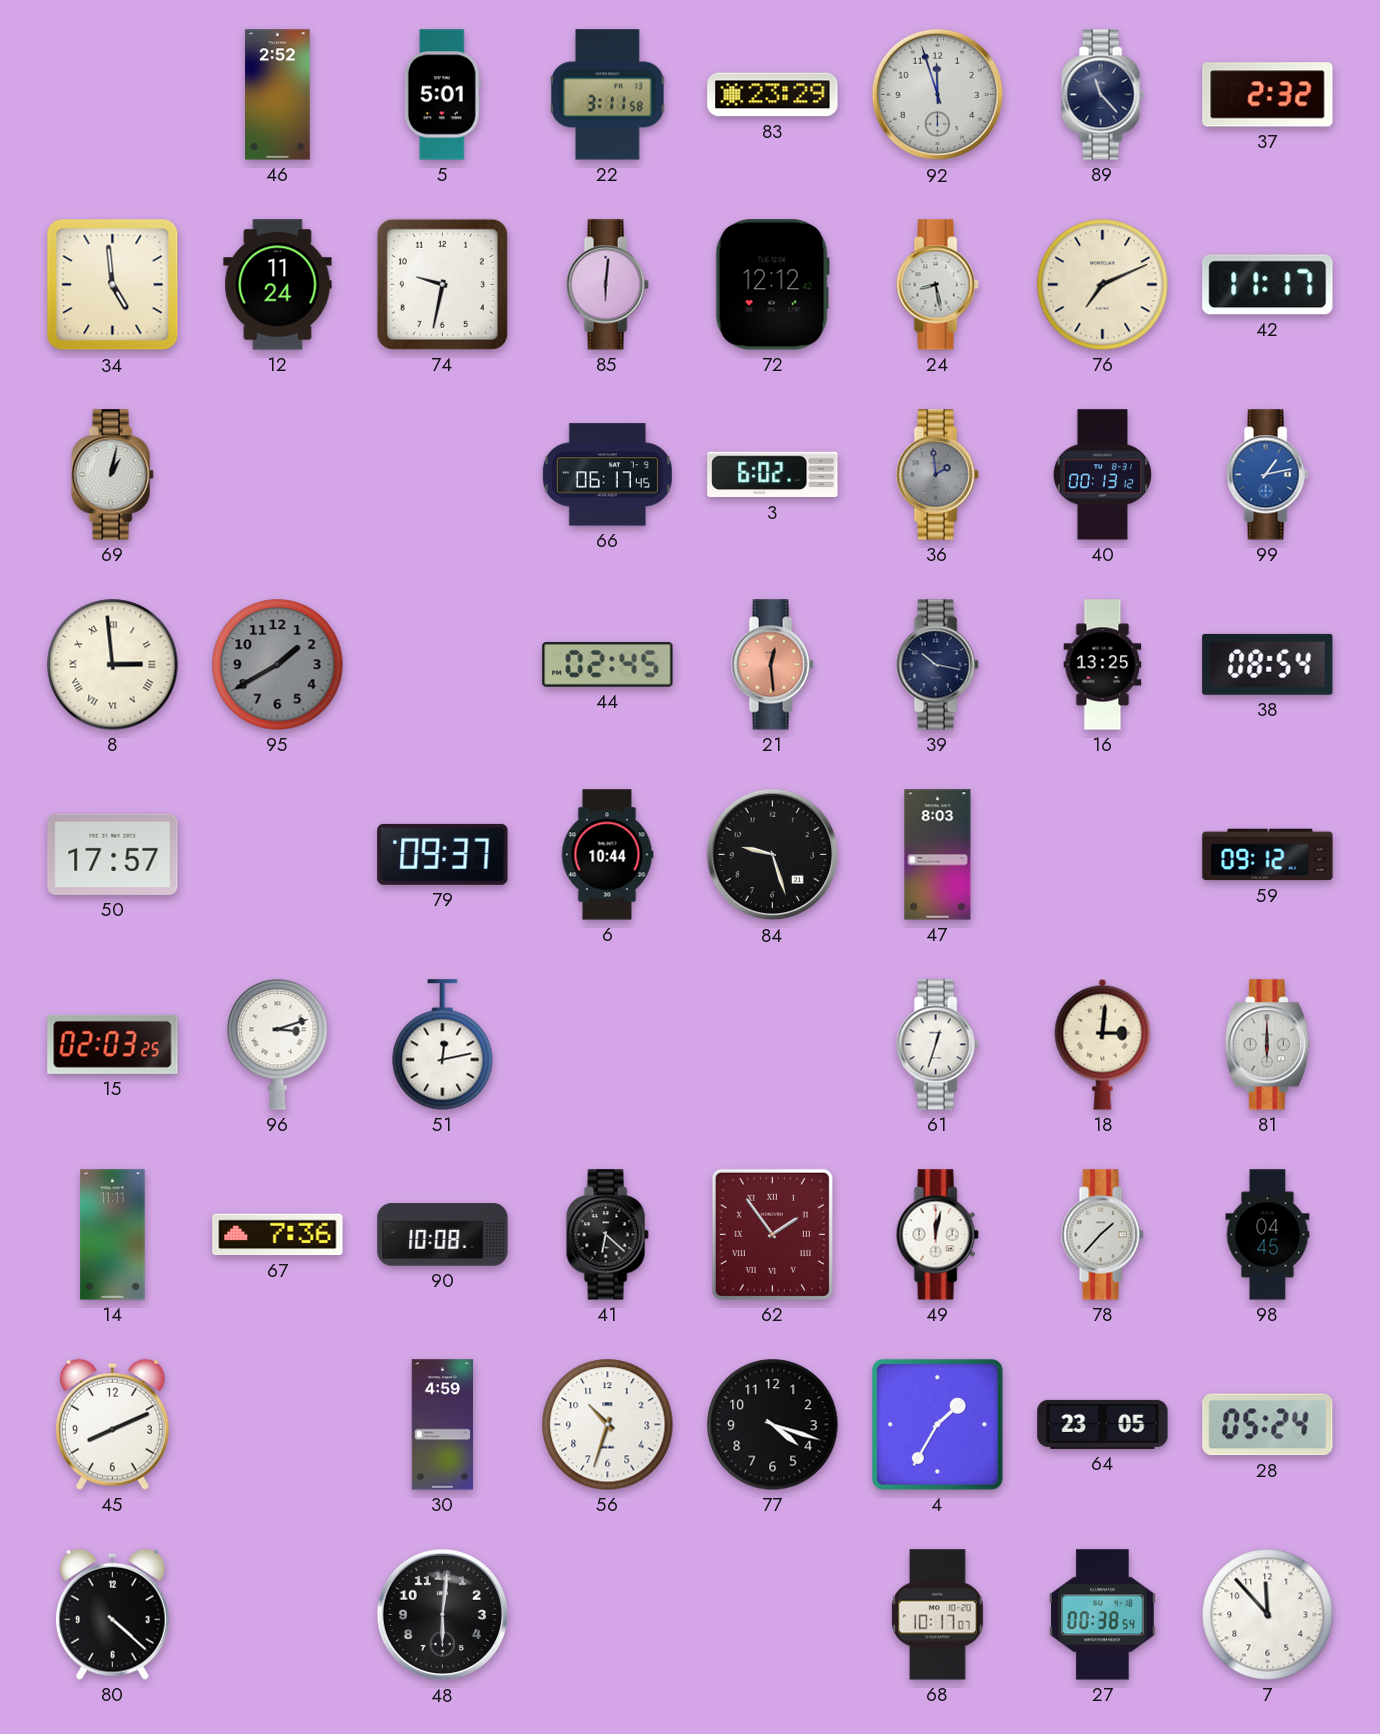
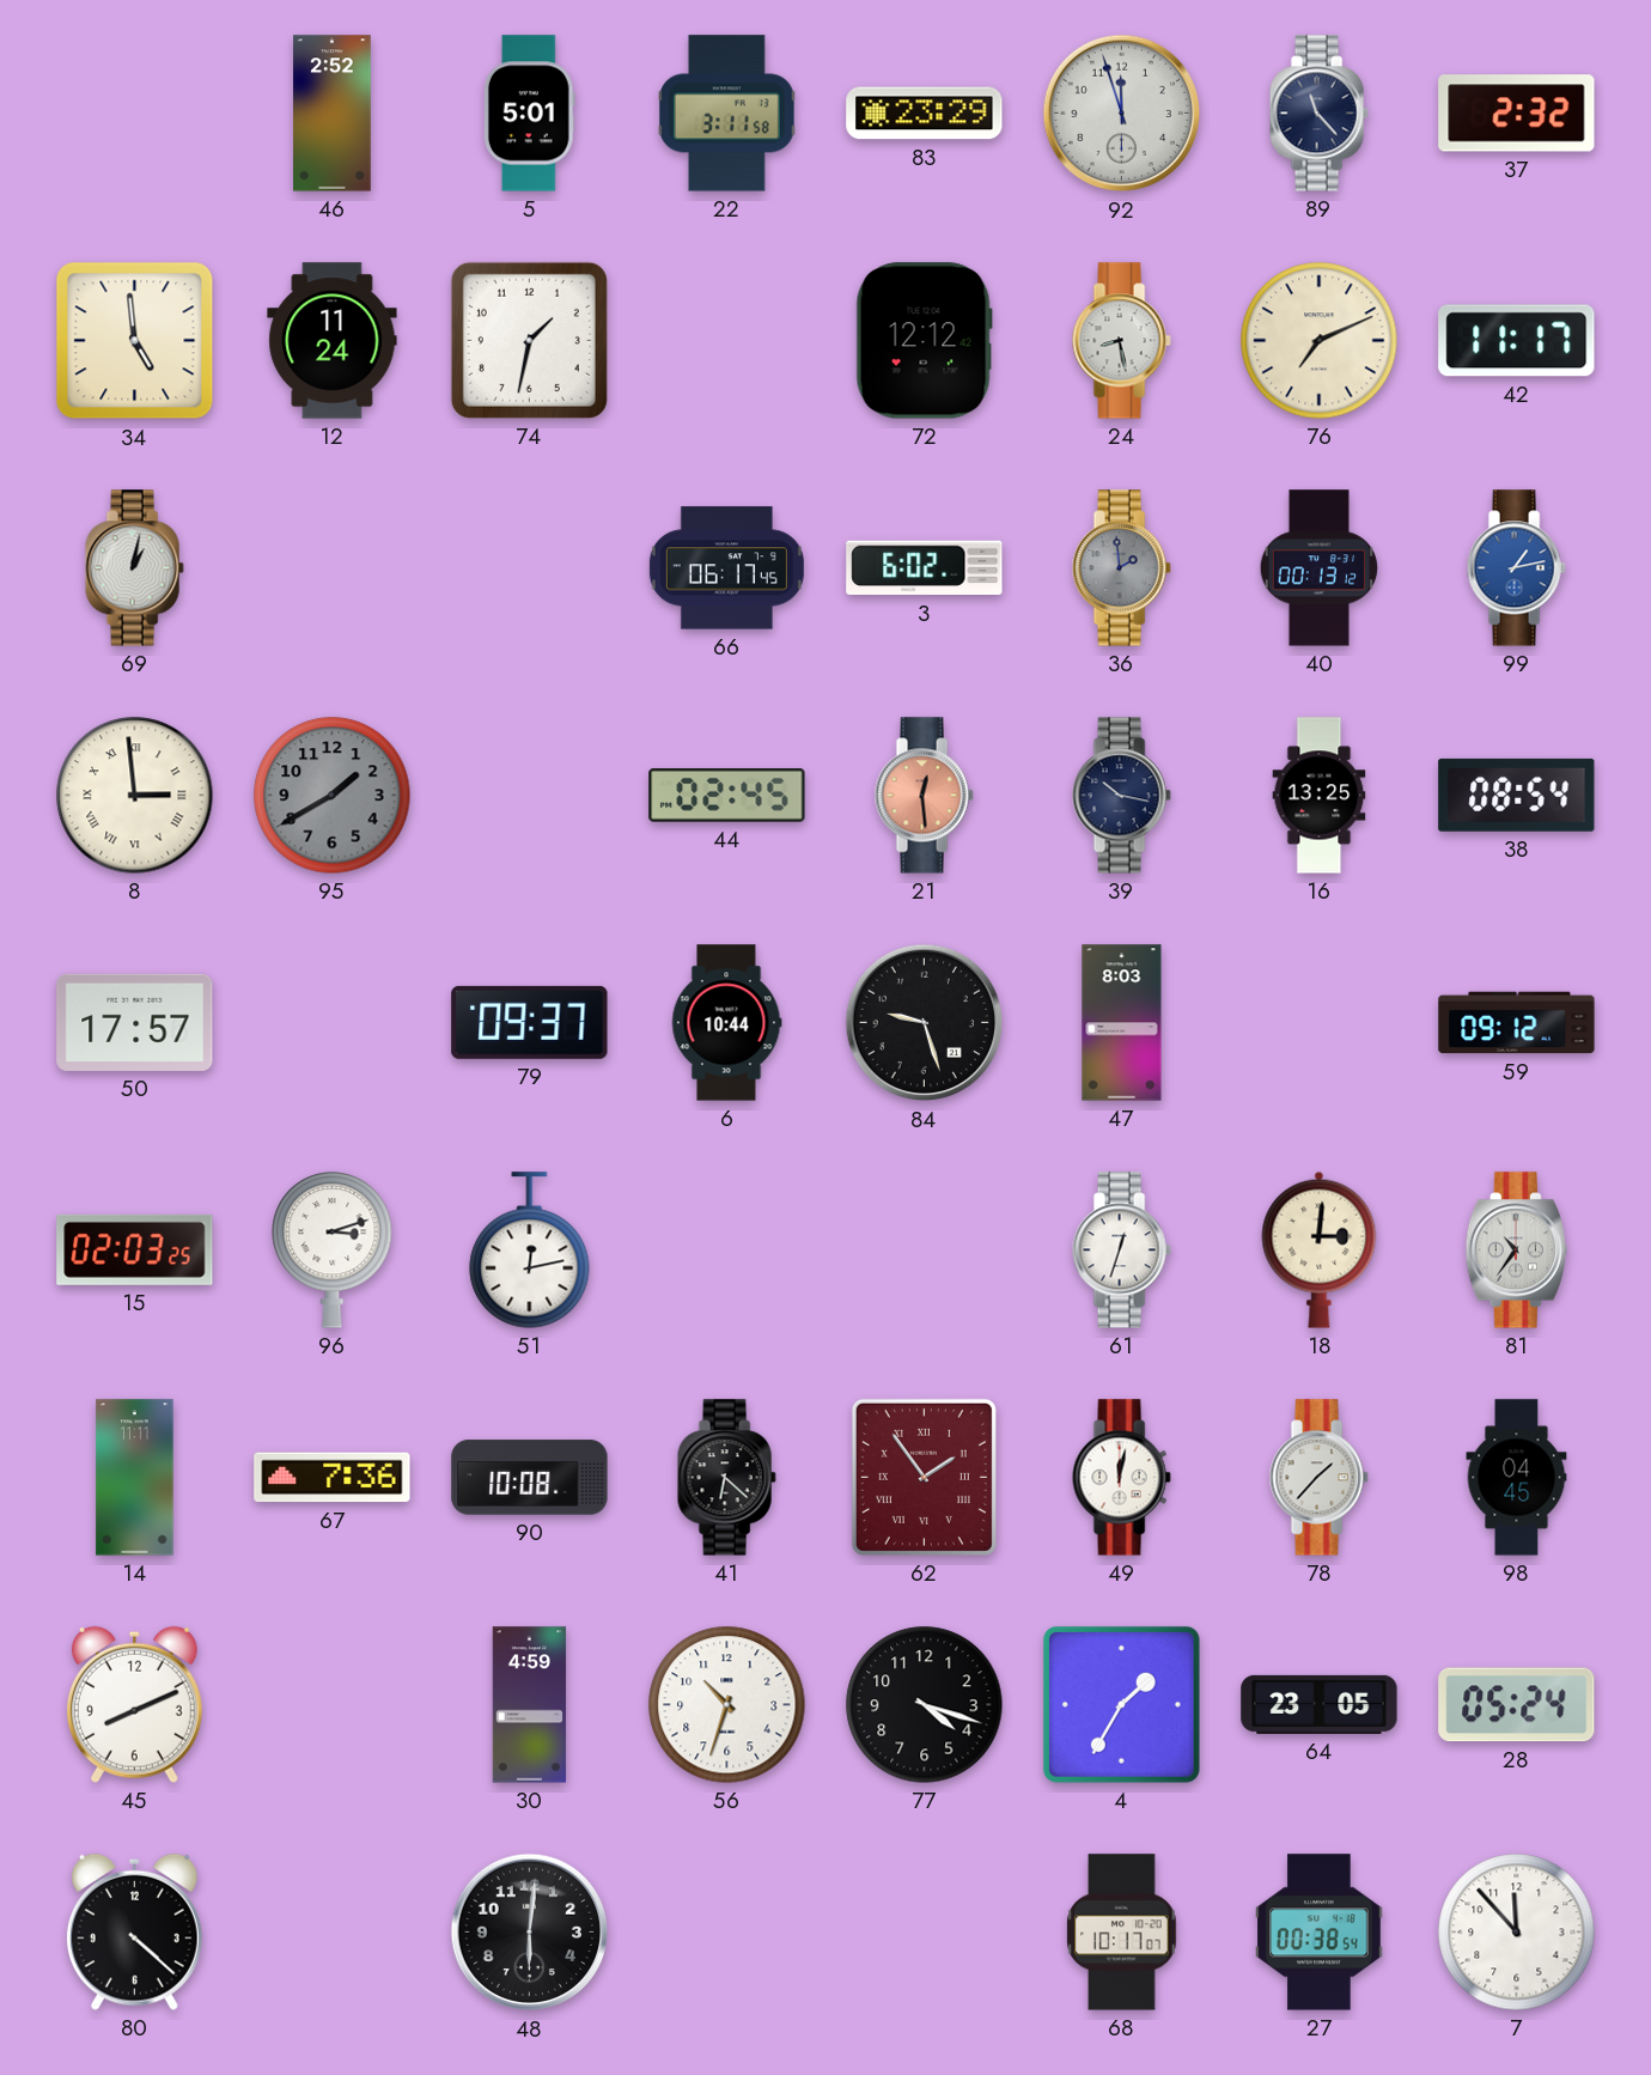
74: 9:32 -> 1:32
85: 6:01 -> none
81: 6:00 -> 10:36
